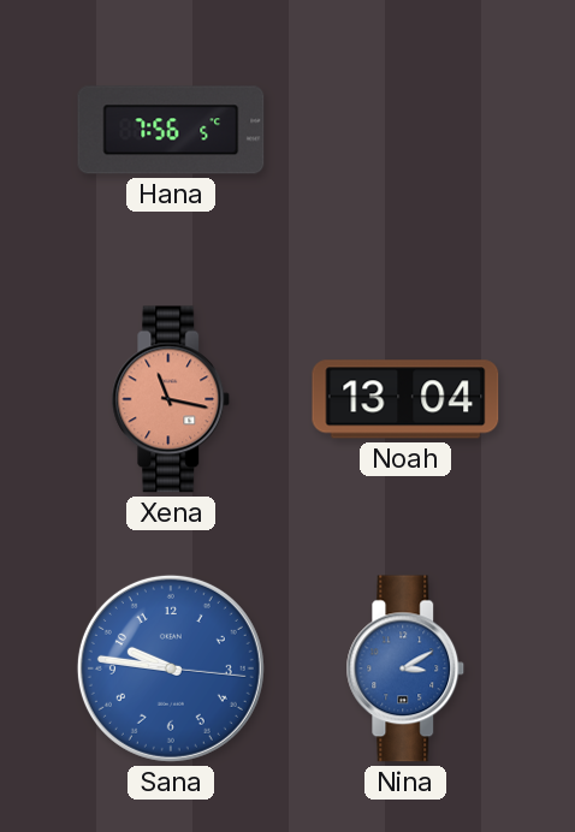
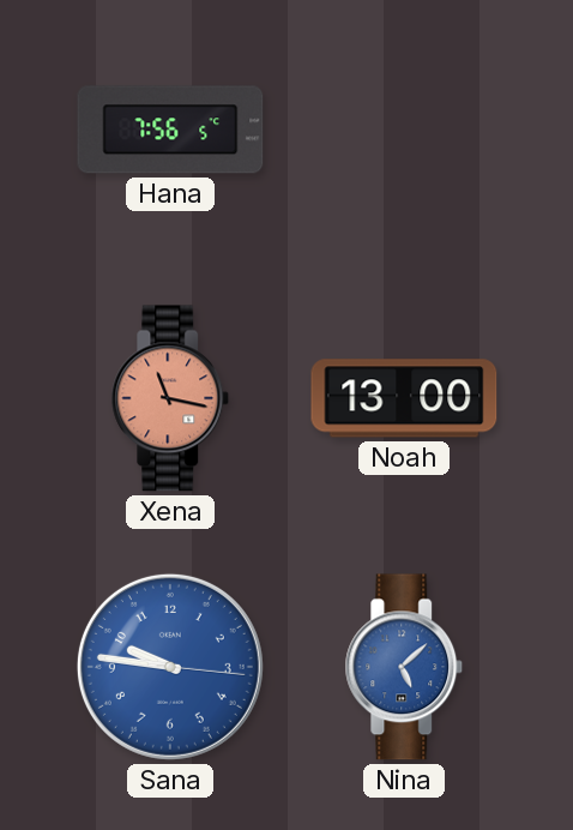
Noah: 13:04 -> 13:00
Nina: 3:10 -> 5:08
